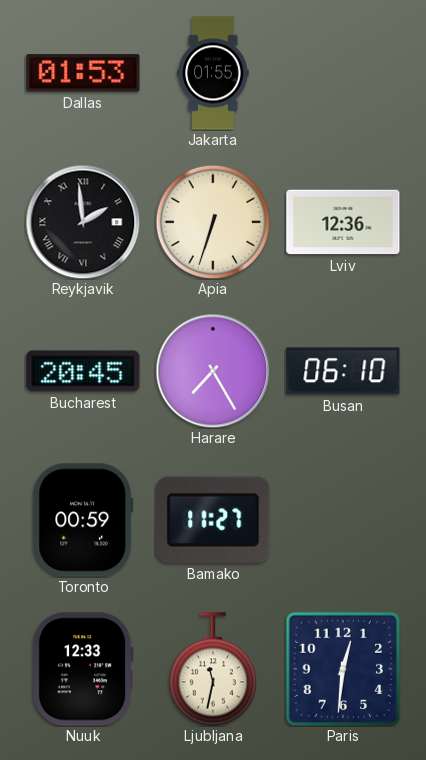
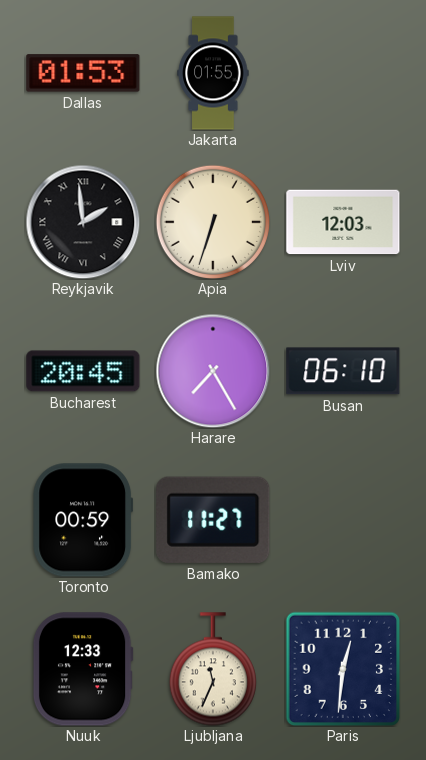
Lviv: 12:36 -> 12:03
Ljubljana: 11:32 -> 11:34
